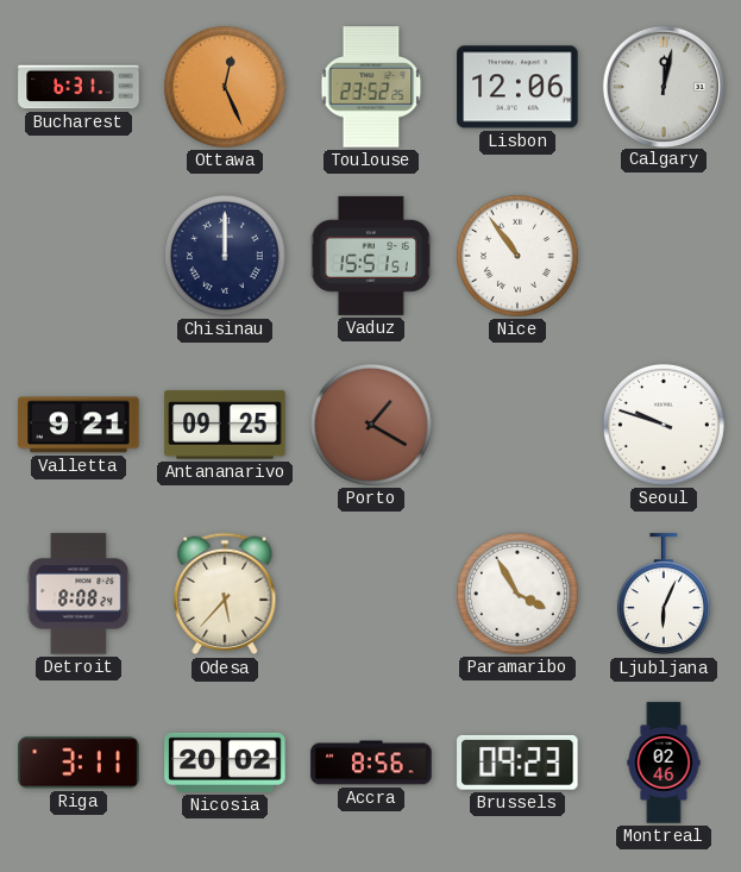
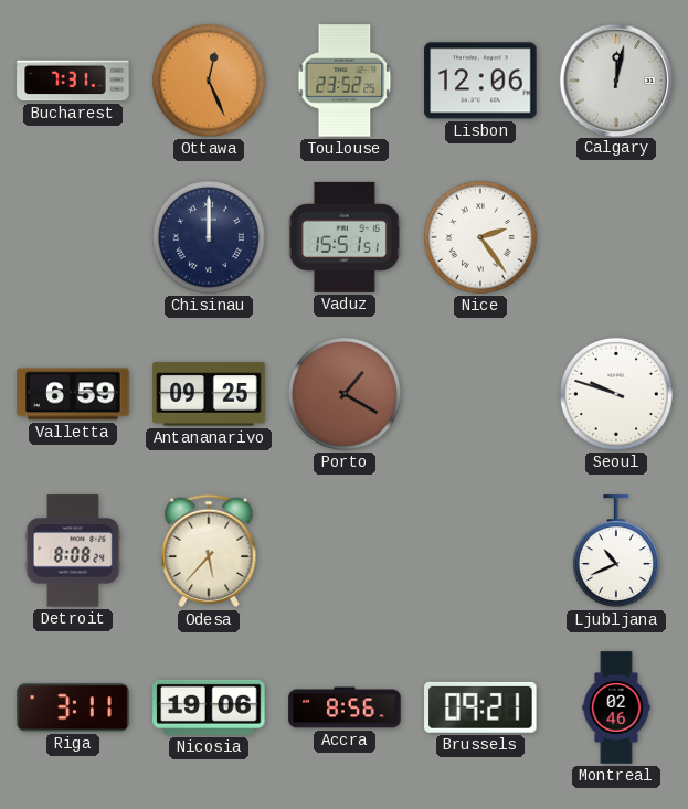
Bucharest: 6:31 -> 7:31
Nice: 10:54 -> 2:24
Valletta: 9:21 -> 6:59
Paramaribo: 3:55 -> none
Ljubljana: 6:04 -> 10:41
Nicosia: 20:02 -> 19:06
Brussels: 09:23 -> 09:21
